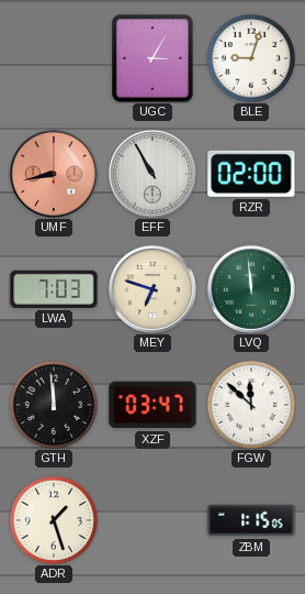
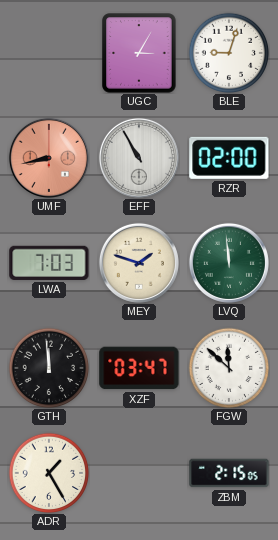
MEY: 6:48 -> 1:48
ADR: 1:27 -> 1:25
ZBM: 1:15 -> 2:15
